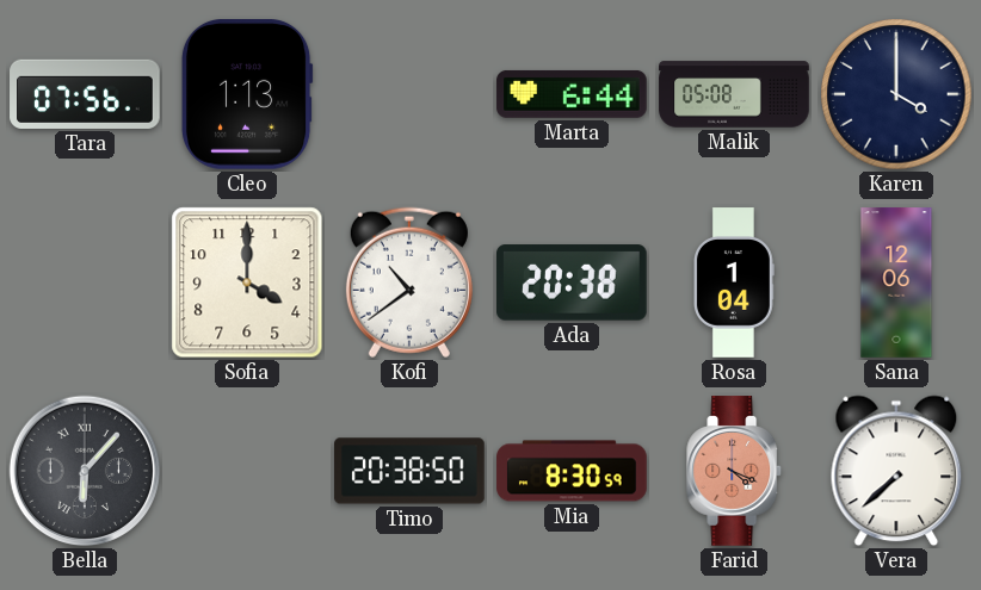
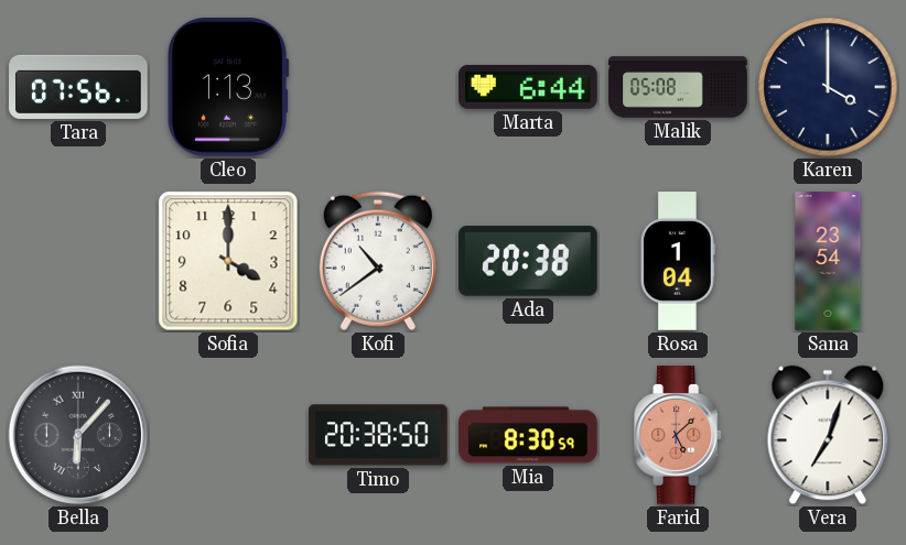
Sana: 12:06 -> 23:54
Farid: 4:19 -> 5:08
Vera: 7:38 -> 7:03
